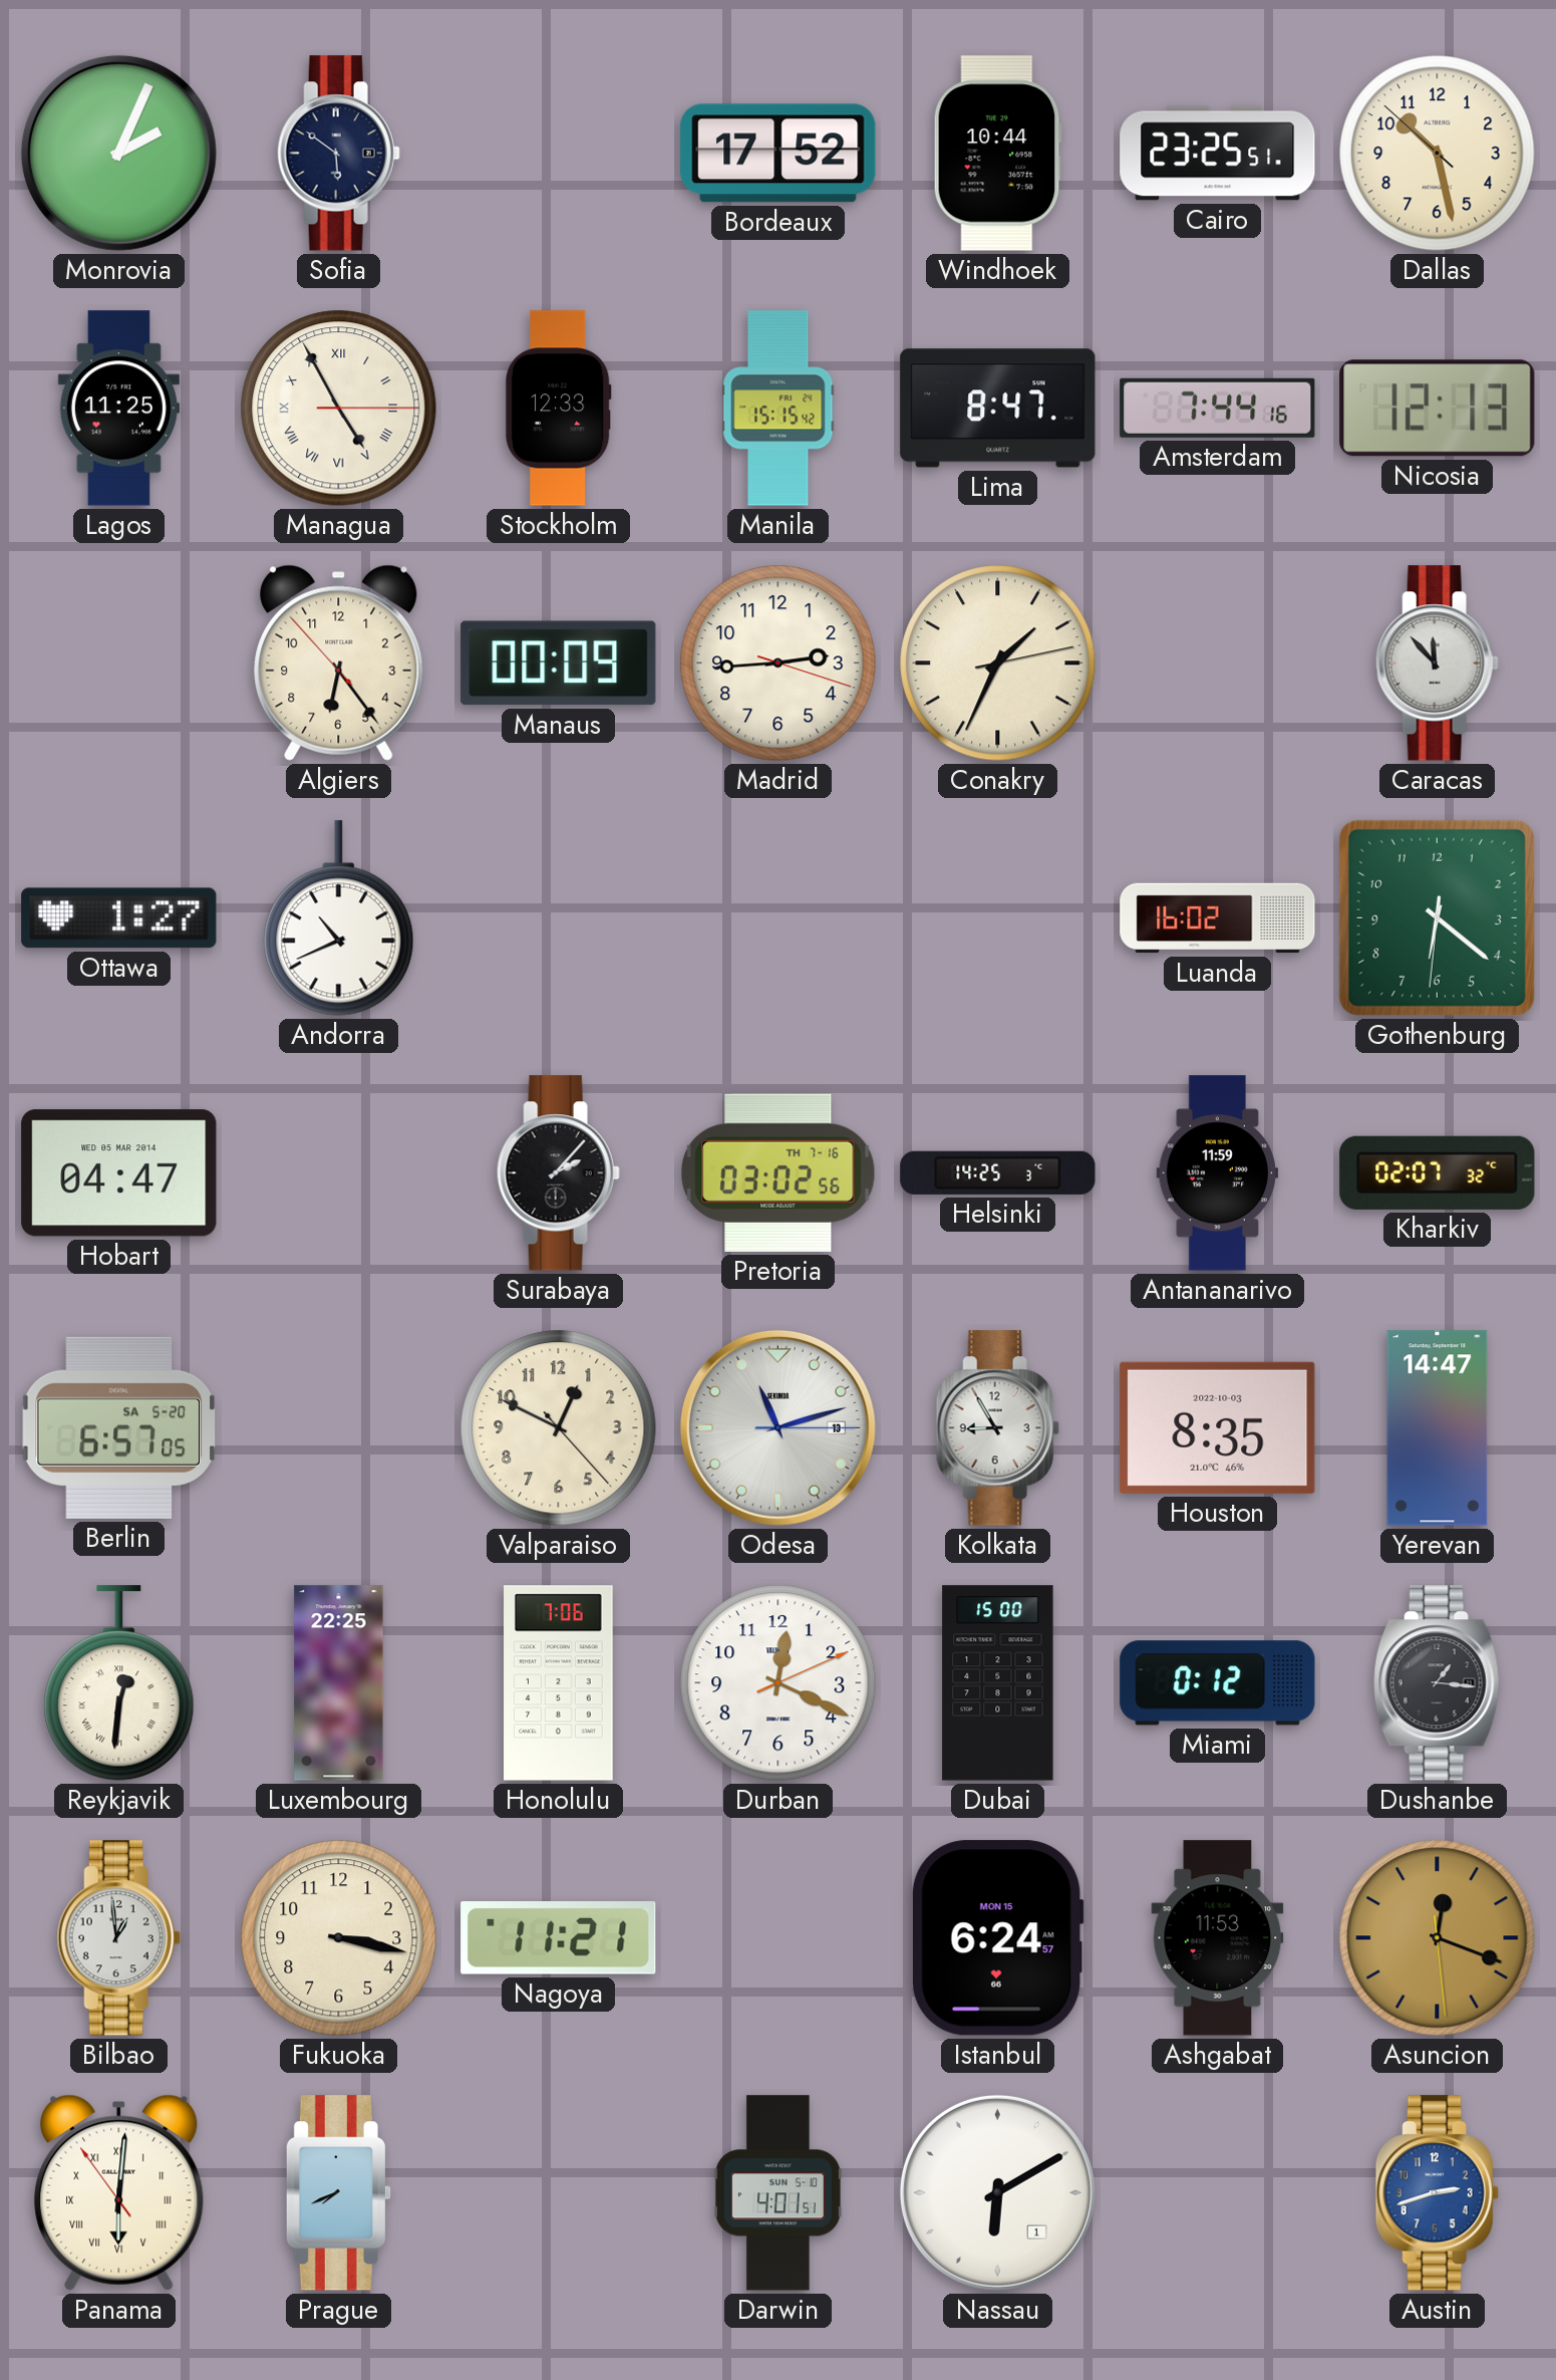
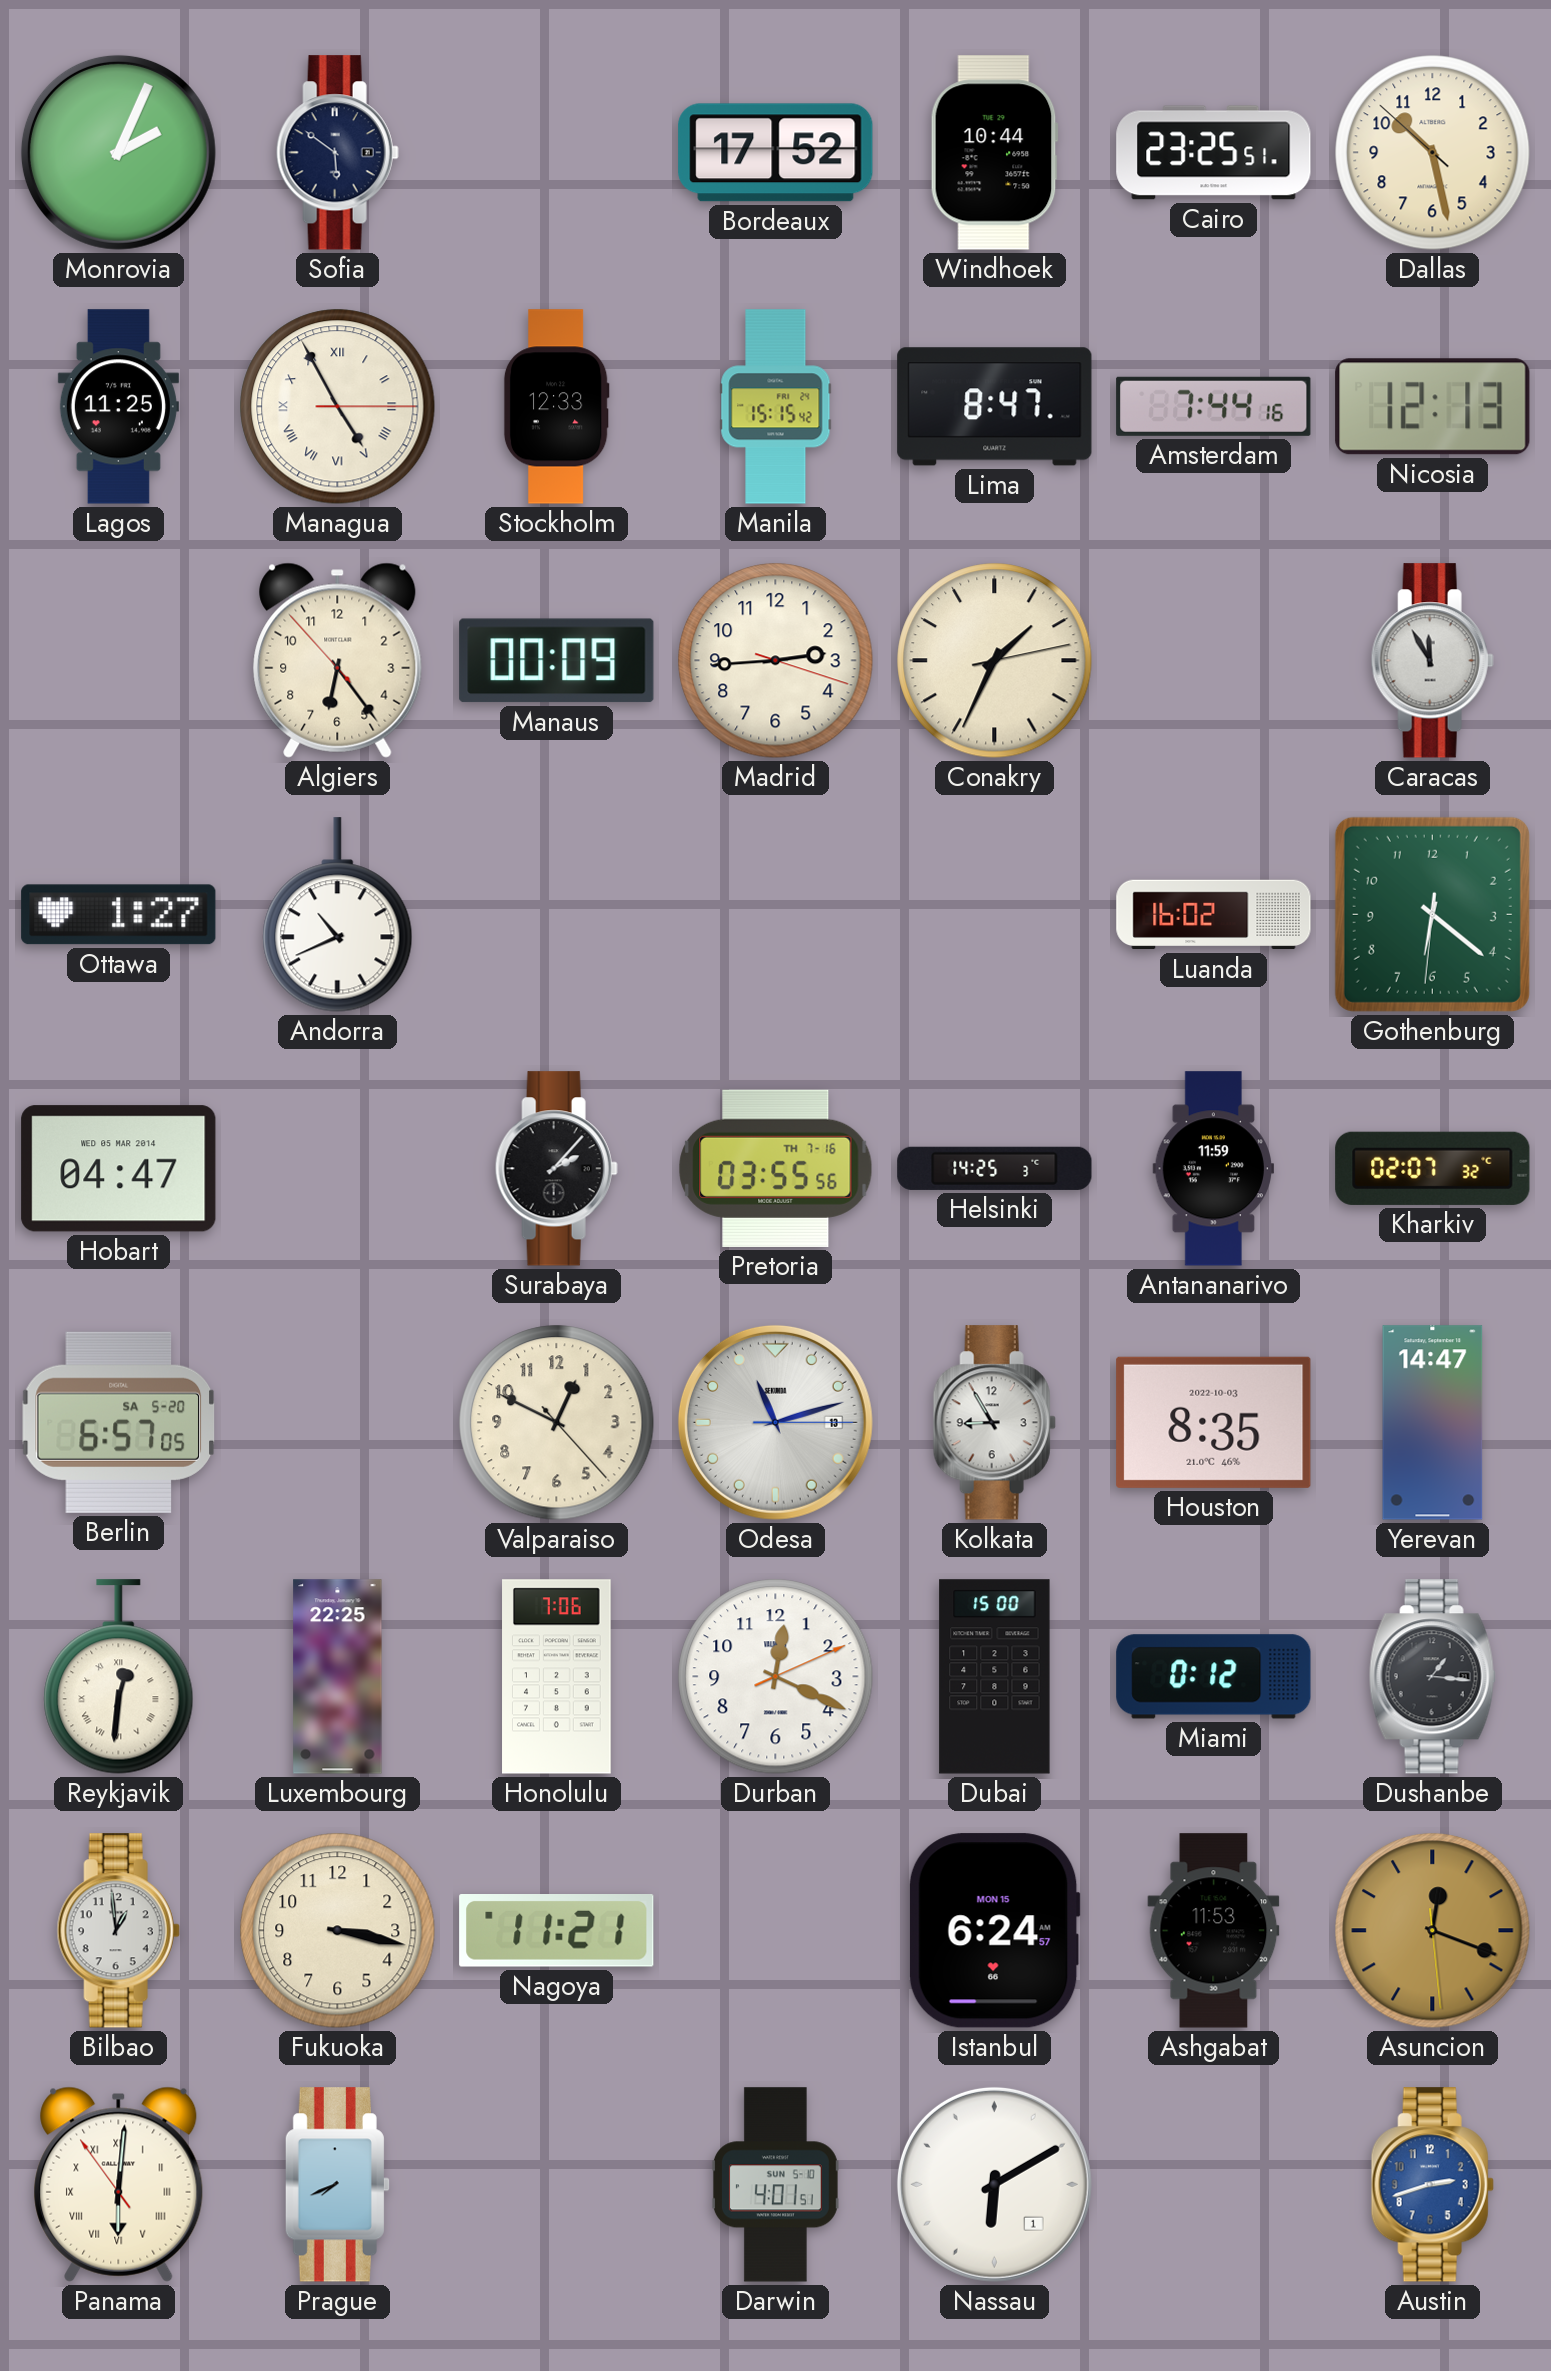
Caracas: 11:53 -> 11:55
Pretoria: 03:02 -> 03:55
